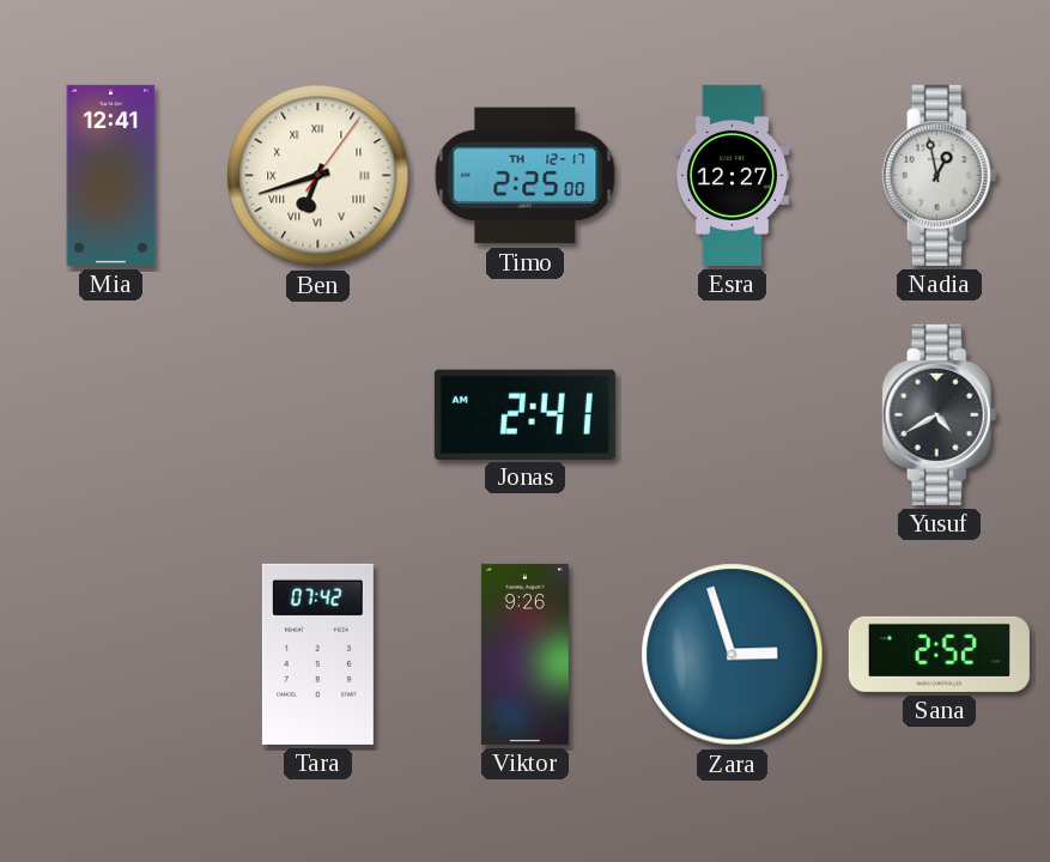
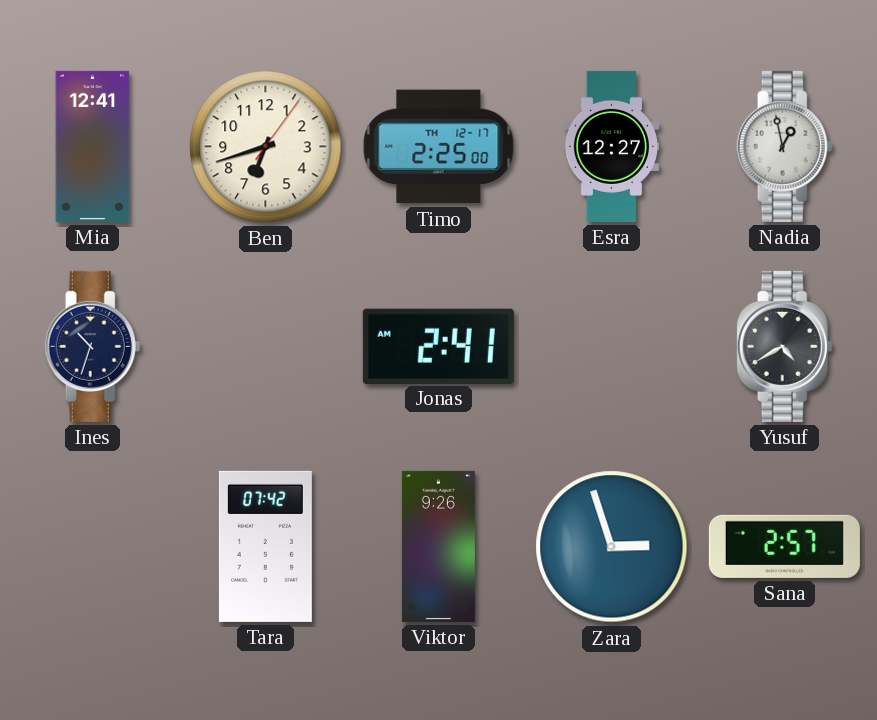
Ben numerals: Roman -> Arabic
Ines: none -> 10:33
Sana: 2:52 -> 2:57
